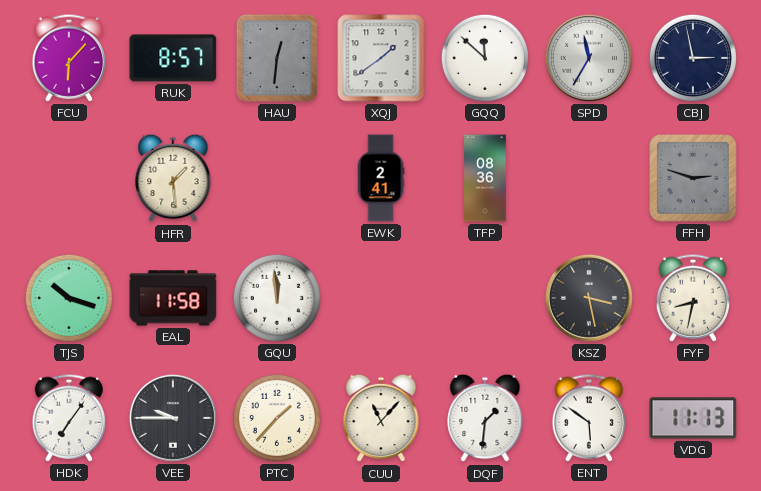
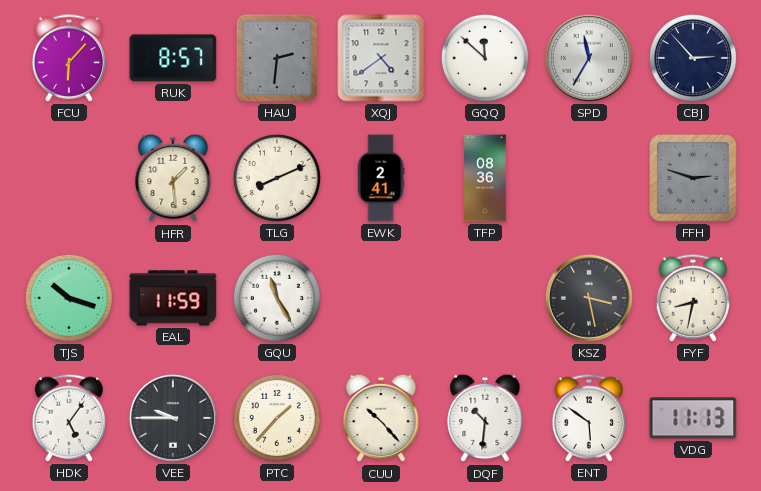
HAU: 12:31 -> 2:31
XQJ: 1:39 -> 4:39
CBJ: 2:58 -> 2:53
TLG: none -> 8:11
EAL: 11:58 -> 11:59
GQU: 11:59 -> 11:25
HDK: 7:06 -> 5:06
CUU: 11:07 -> 10:23
DQF: 1:31 -> 10:31
